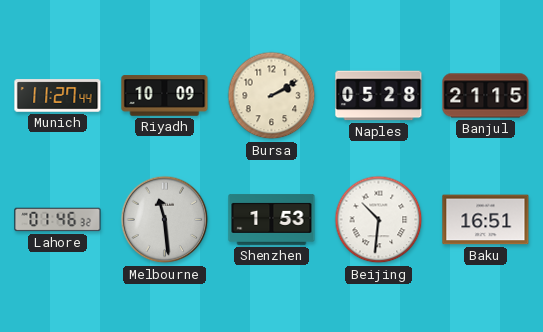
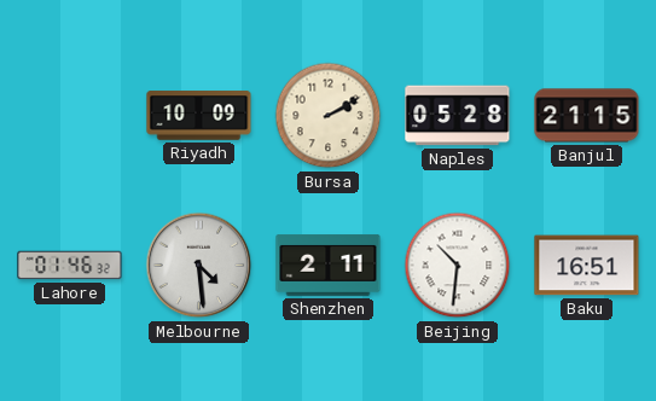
Munich: 11:27 -> none
Melbourne: 11:29 -> 4:29
Shenzhen: 1:53 -> 2:11
